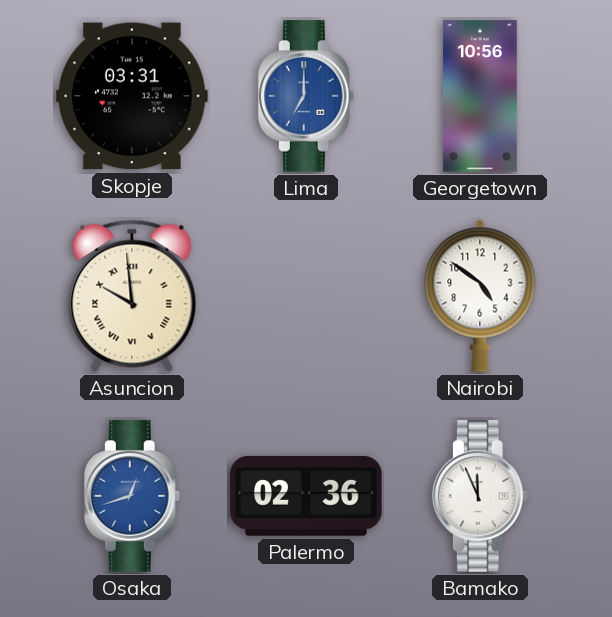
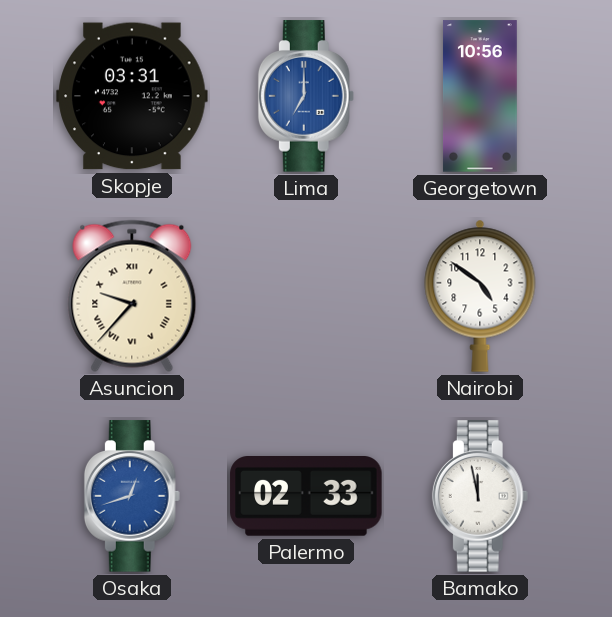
Asuncion: 9:59 -> 9:37
Palermo: 02:36 -> 02:33
Bamako: 11:56 -> 11:58
